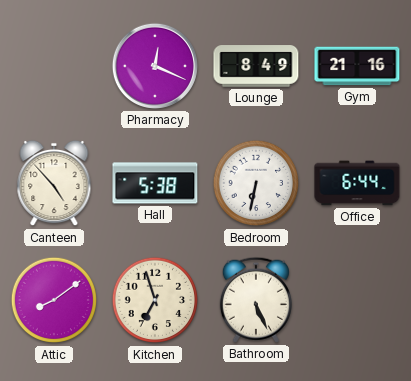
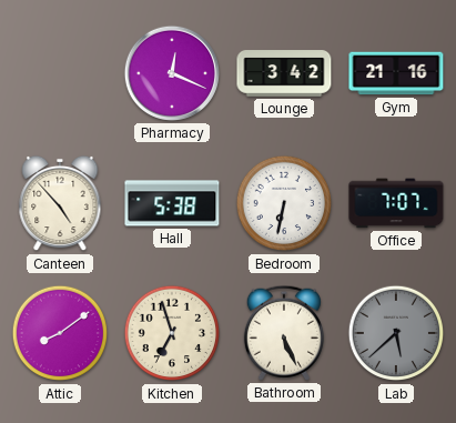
Lounge: 8:49 -> 3:42
Office: 6:44 -> 7:07
Lab: none -> 5:38
